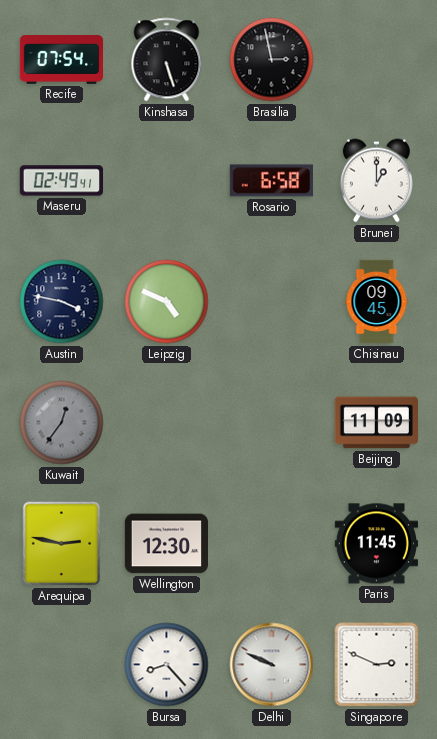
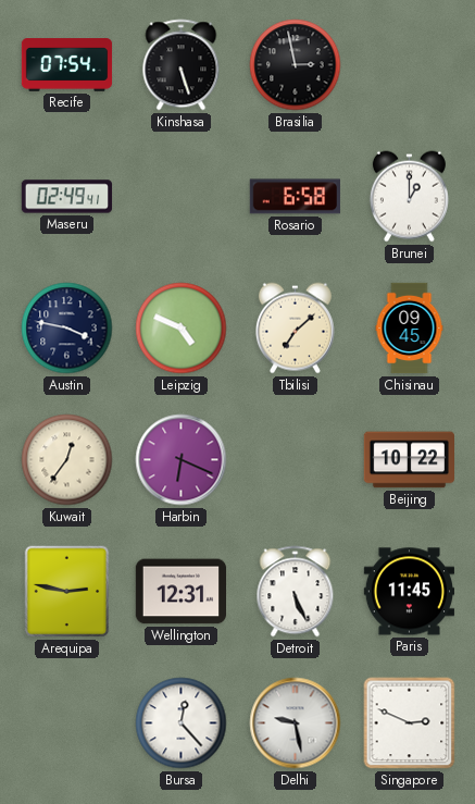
Tbilisi: none -> 7:08
Kuwait dial: grey -> cream
Harbin: none -> 6:19
Beijing: 11:09 -> 10:22
Wellington: 12:30 -> 12:31
Detroit: none -> 5:26
Bursa: 8:23 -> 12:23
Delhi: 9:49 -> 9:28
